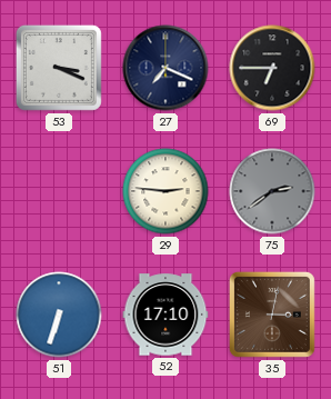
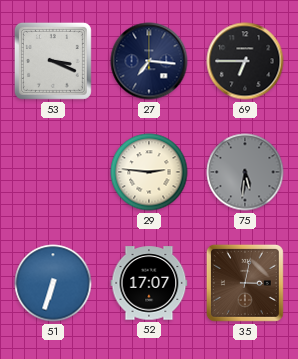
27: 7:19 -> 7:16
75: 2:39 -> 5:31
52: 17:10 -> 17:07
